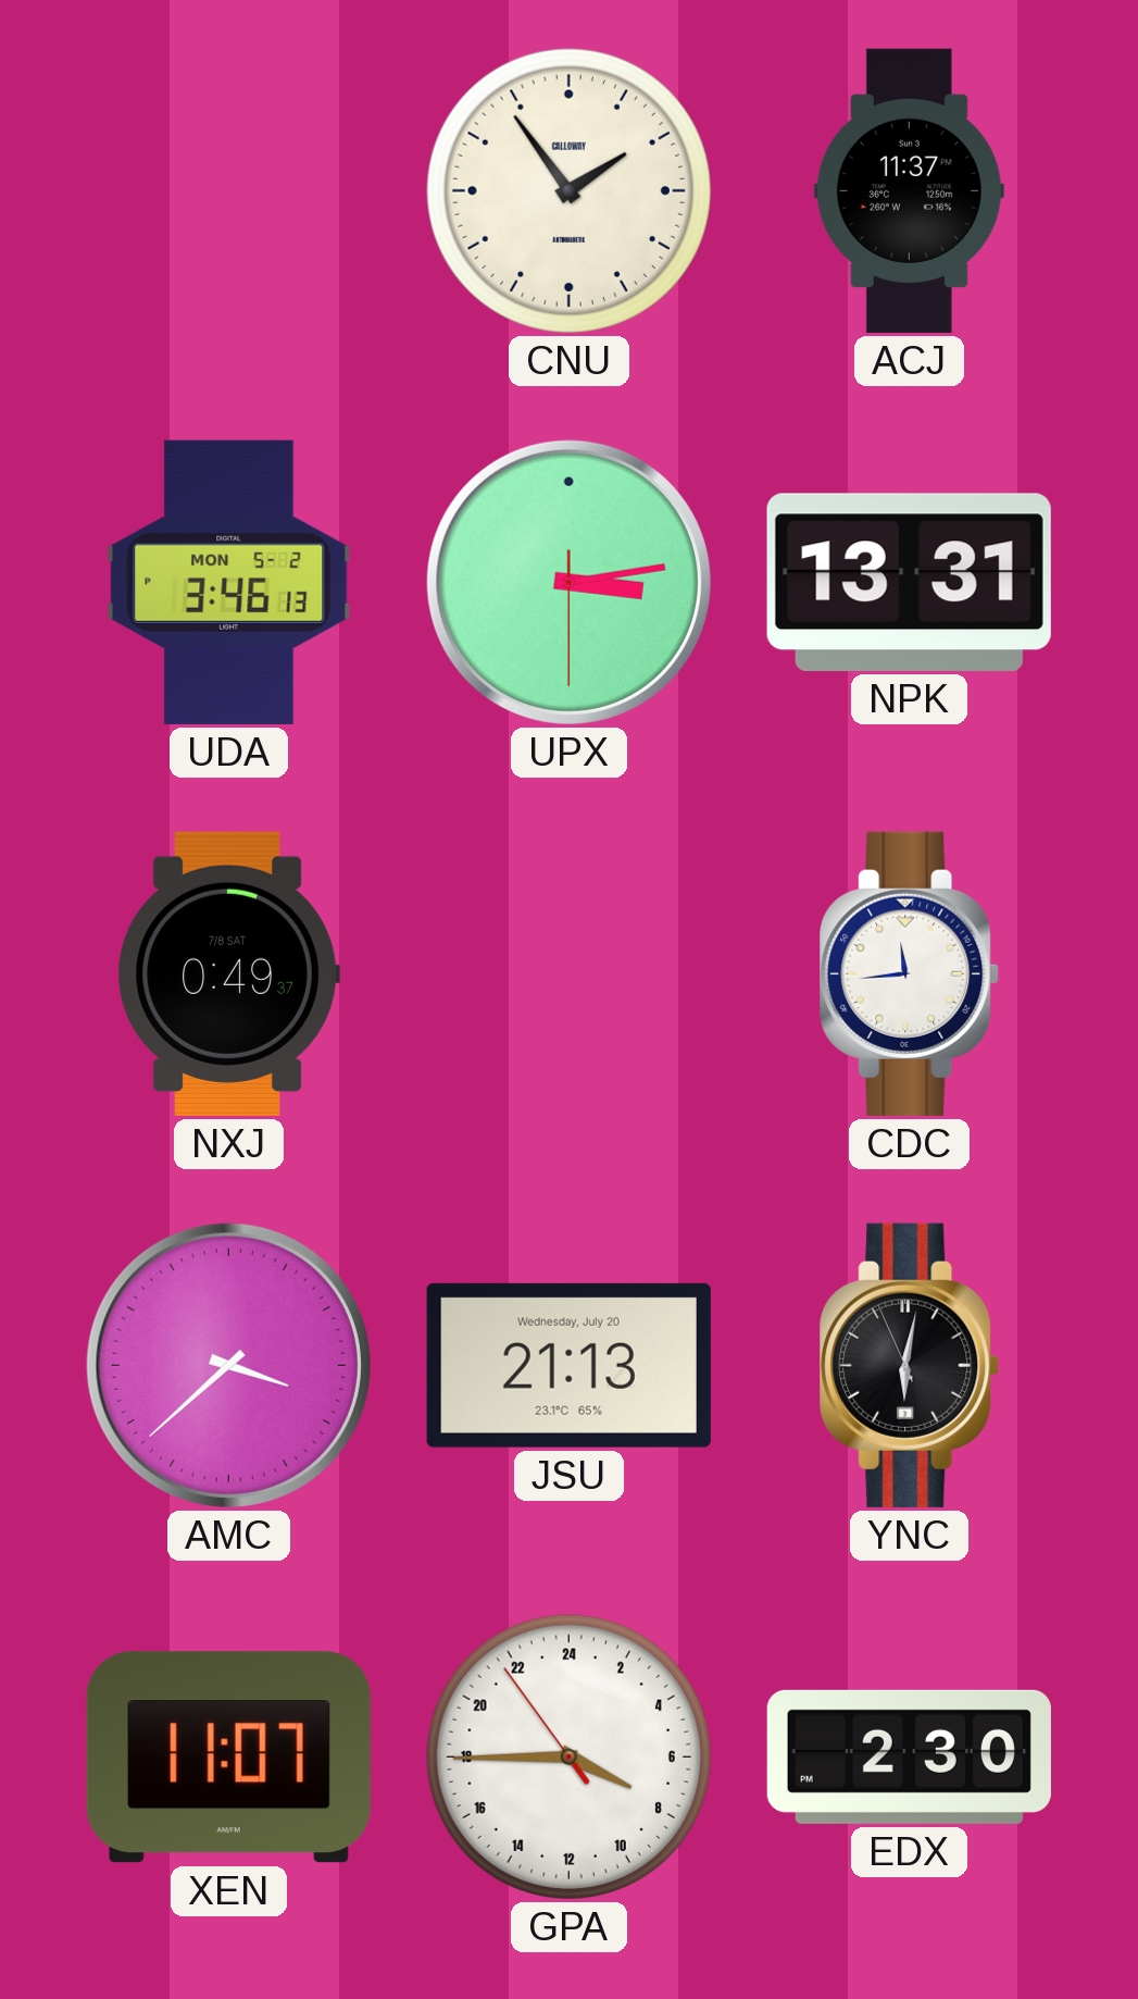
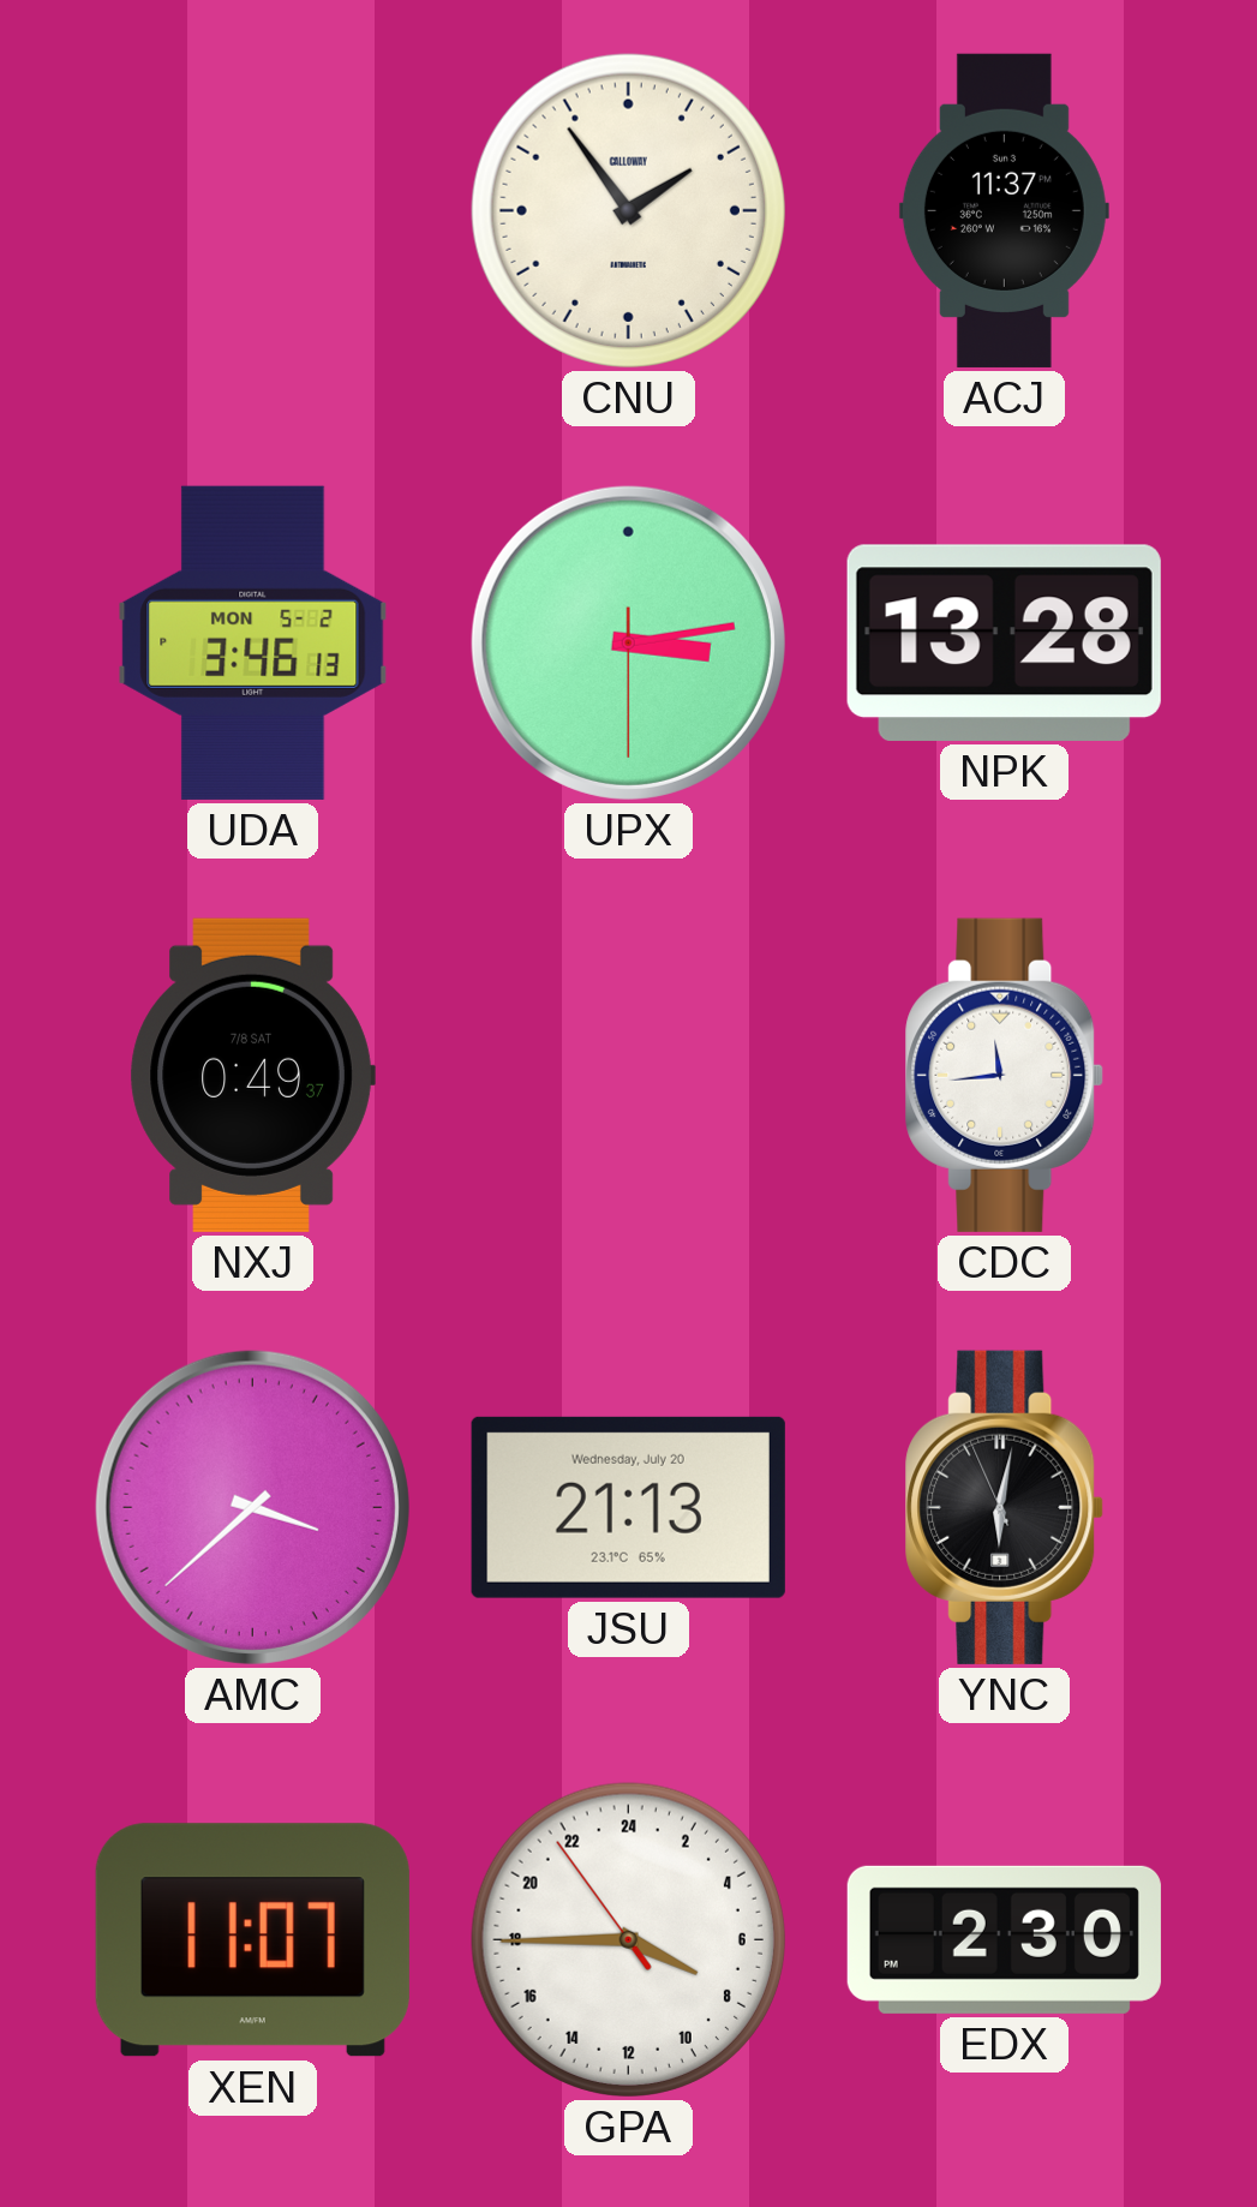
NPK: 13:31 -> 13:28
